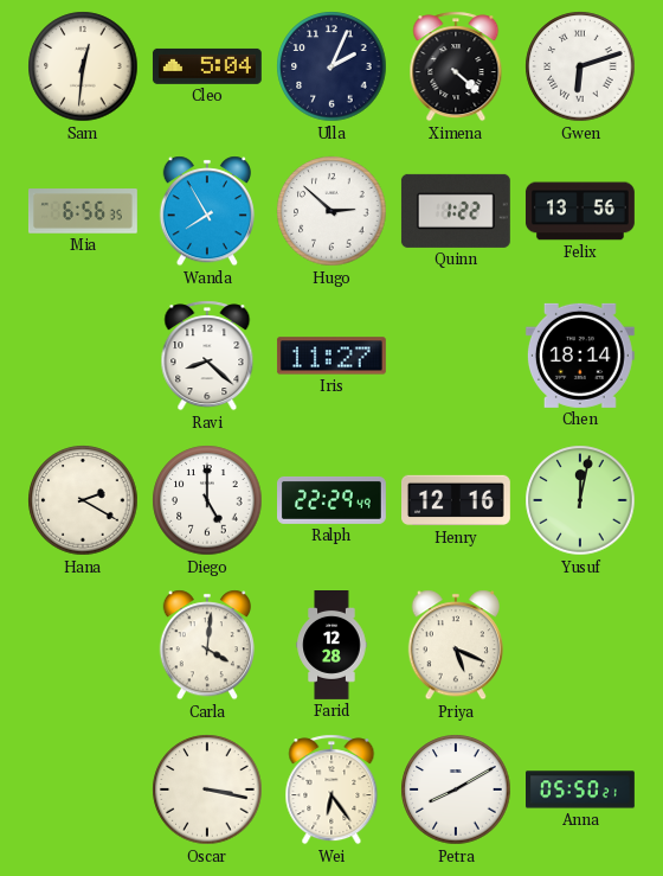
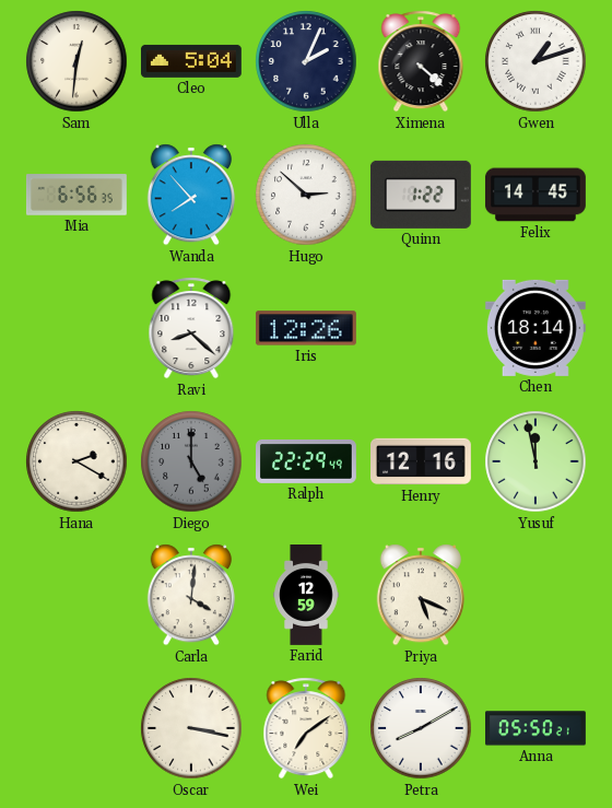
Gwen: 6:12 -> 1:12
Wanda: 7:55 -> 7:53
Felix: 13:56 -> 14:45
Iris: 11:27 -> 12:26
Diego dial: white -> grey
Yusuf: 12:02 -> 11:58
Farid: 12:28 -> 12:59
Wei: 6:24 -> 7:09
